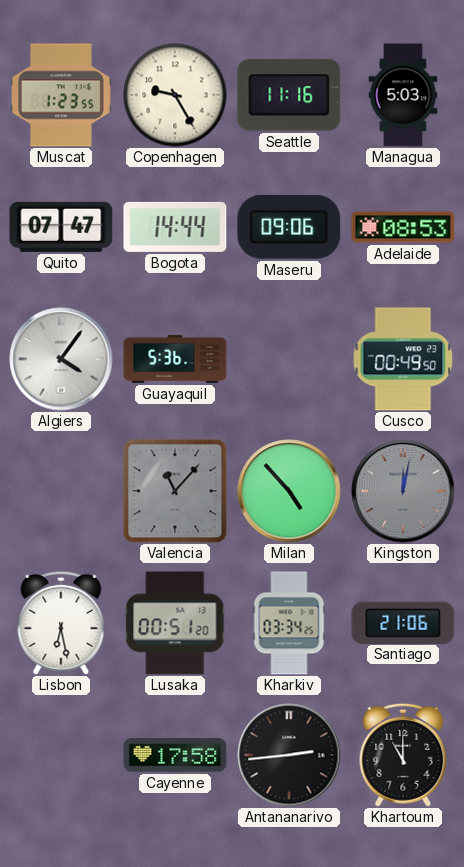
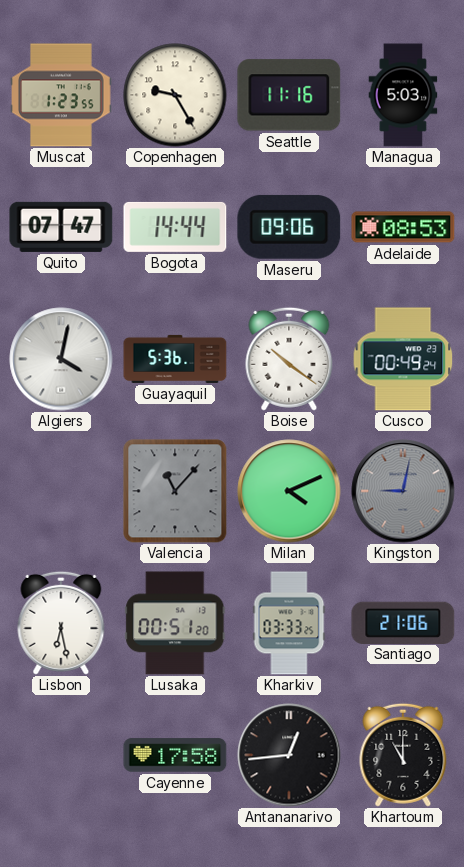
Algiers: 4:06 -> 4:02
Boise: none -> 10:21
Cusco: 00:49:50 -> 00:49:24
Milan: 4:53 -> 4:11
Kingston: 12:02 -> 9:02
Kharkiv: 03:34 -> 03:33
Antananarivo: 2:44 -> 12:44
